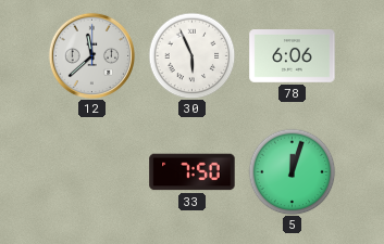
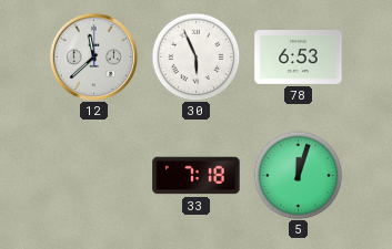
78: 6:06 -> 6:53
33: 7:50 -> 7:18
